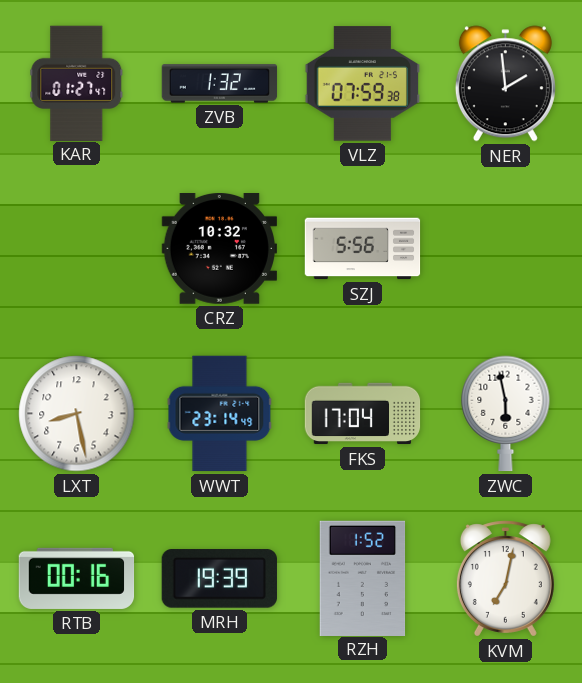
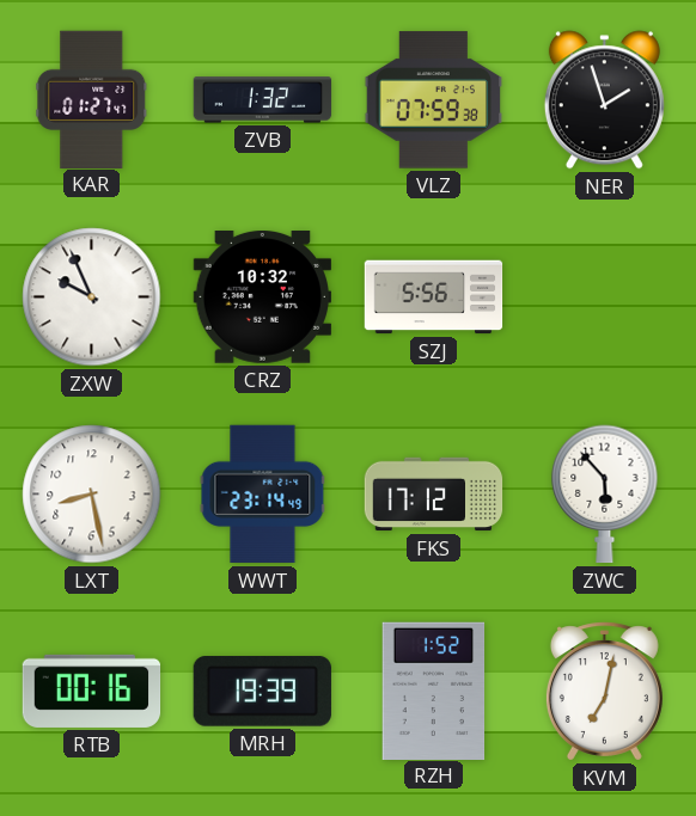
NER: 1:59 -> 1:57
ZXW: none -> 9:56
FKS: 17:04 -> 17:12
ZWC: 5:58 -> 5:53
